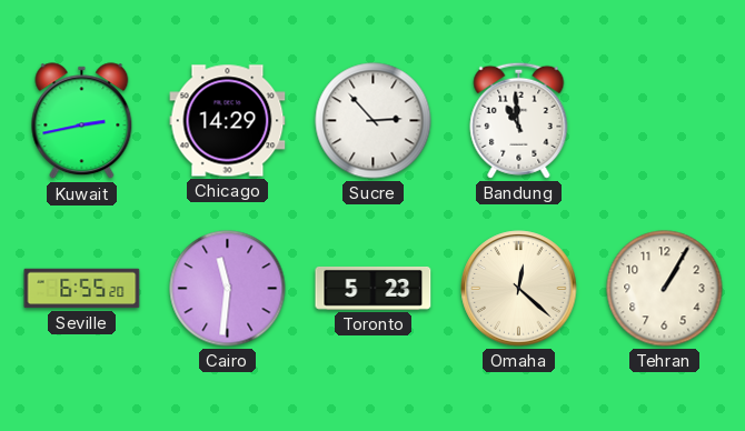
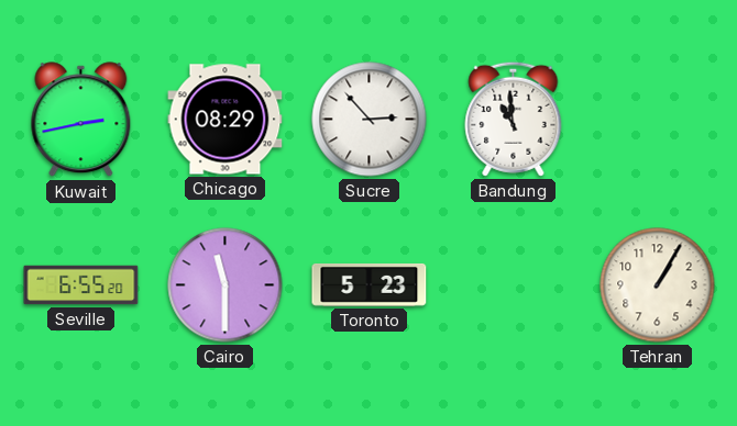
Chicago: 14:29 -> 08:29
Cairo: 11:31 -> 11:30
Omaha: 12:22 -> none
